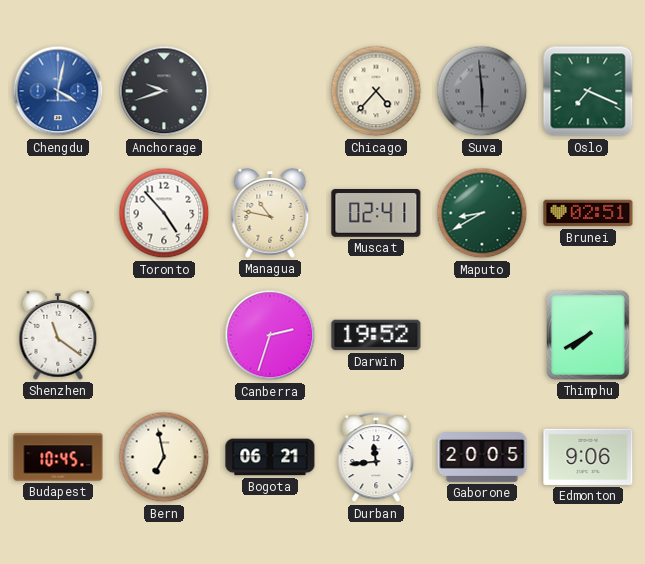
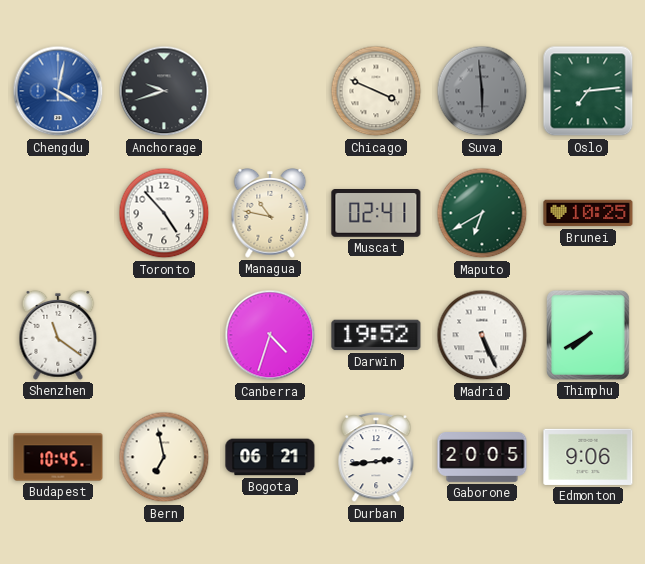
Chicago: 4:37 -> 3:49
Oslo: 7:19 -> 7:14
Maputo: 8:40 -> 6:40
Brunei: 02:51 -> 10:25
Canberra: 2:33 -> 4:33
Madrid: none -> 5:26
Durban: 11:44 -> 2:44
